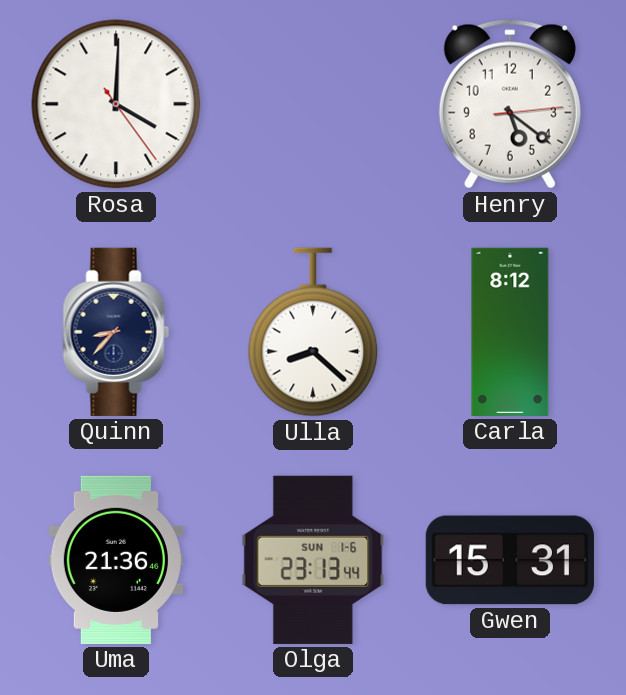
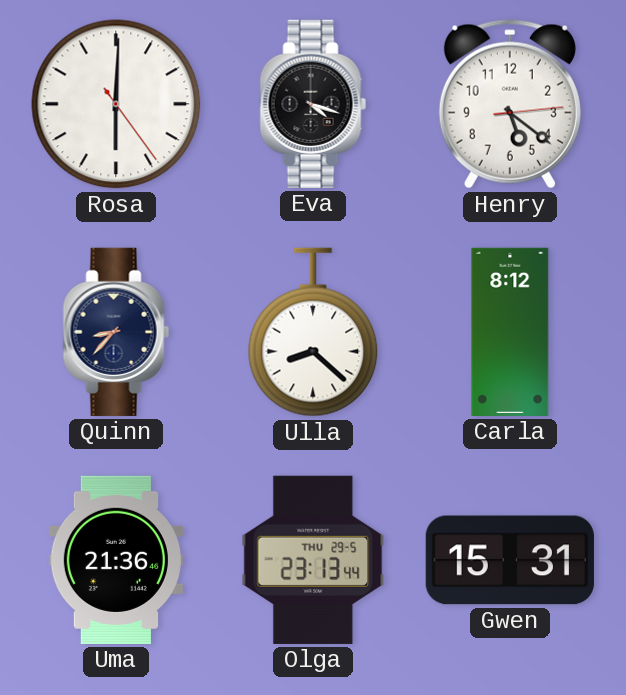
Rosa: 4:00 -> 6:00
Eva: none -> 4:18
Olga date: SUN 1-6 -> THU 29-5
